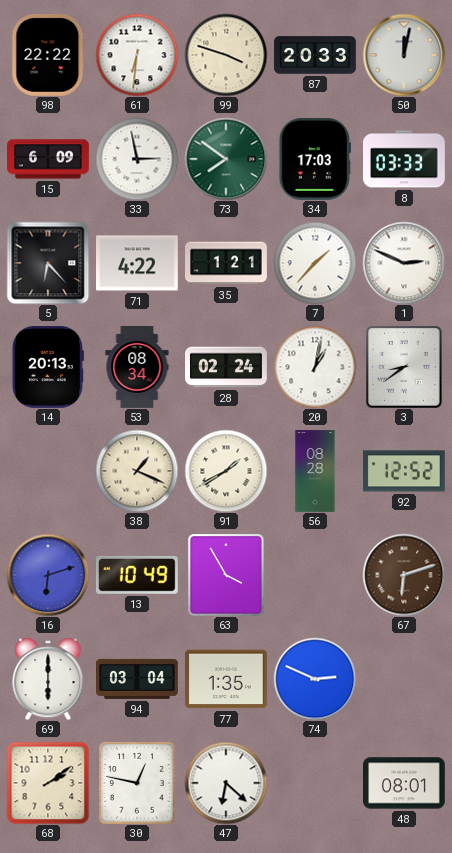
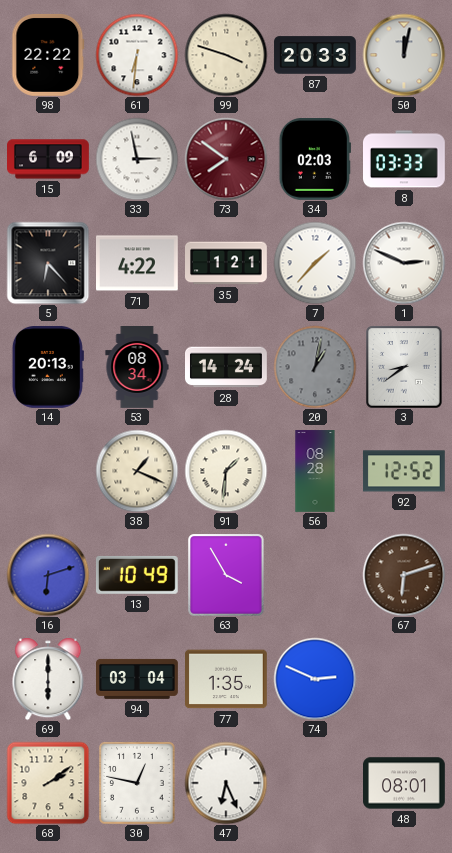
73 dial: green -> burgundy
34: 17:03 -> 02:03
28: 02:24 -> 14:24
20 dial: white -> grey
91: 1:40 -> 1:31
47: 6:22 -> 6:26
